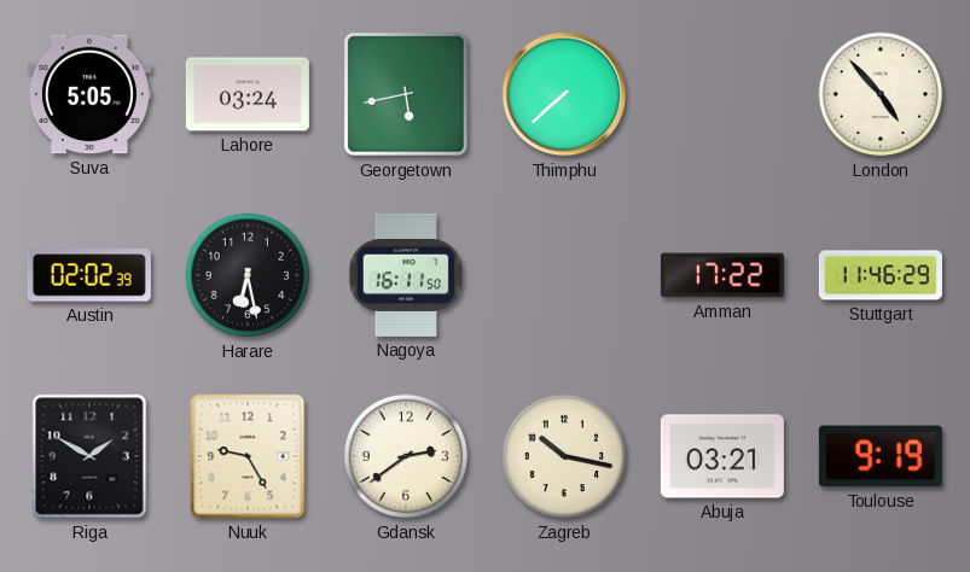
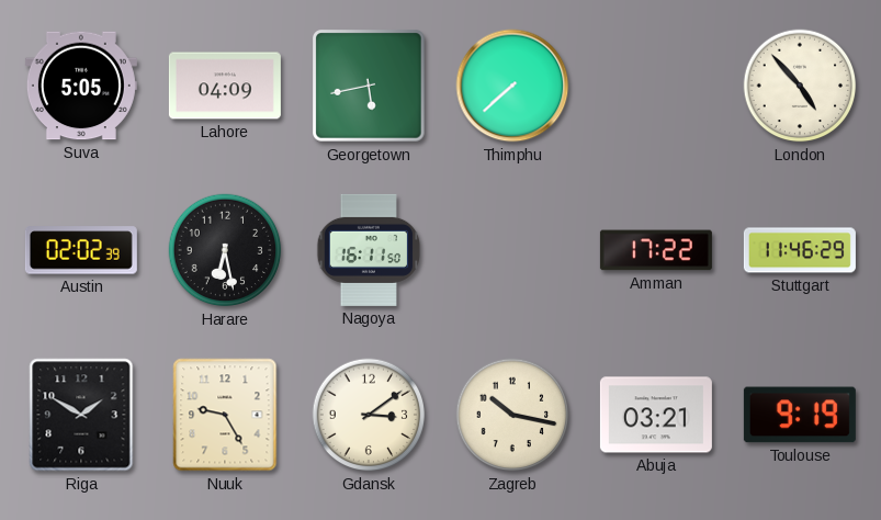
Lahore: 03:24 -> 04:09
Gdansk: 2:39 -> 3:09
